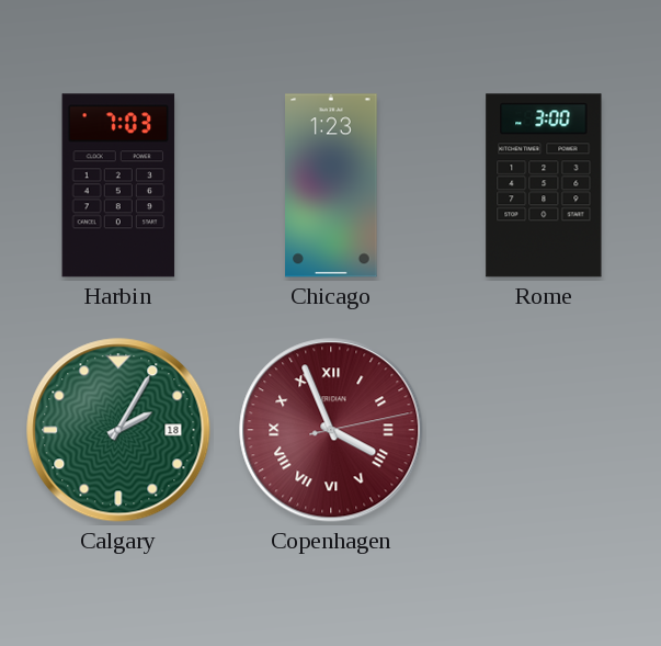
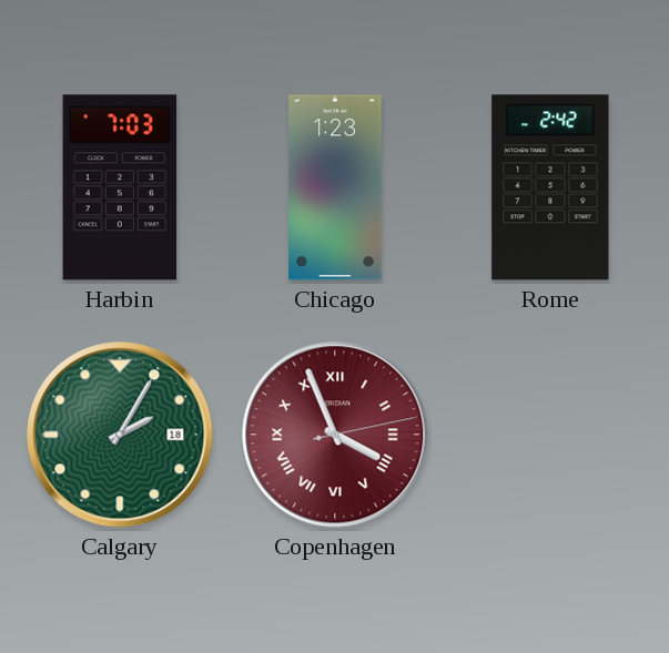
Rome: 3:00 -> 2:42
